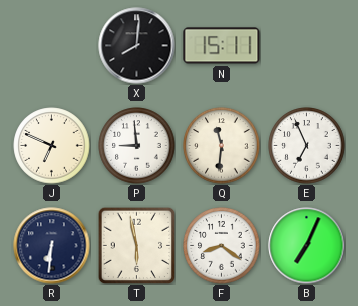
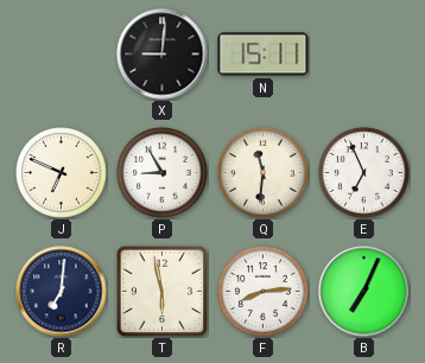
X: 8:01 -> 9:01
P: 8:59 -> 8:55
R: 6:31 -> 7:01
F: 8:21 -> 8:14
